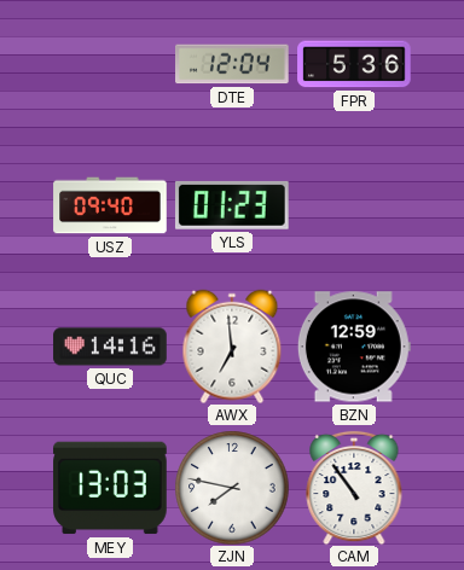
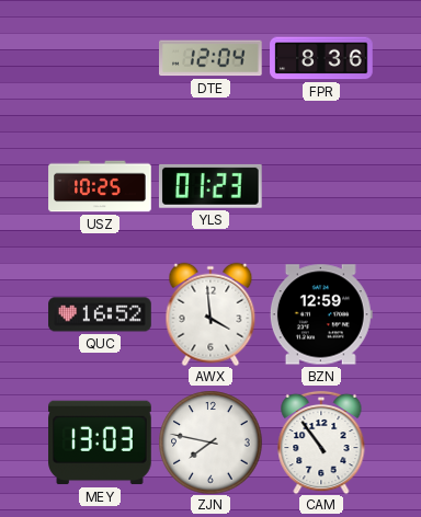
FPR: 5:36 -> 8:36
USZ: 09:40 -> 10:25
QUC: 14:16 -> 16:52
AWX: 6:59 -> 3:59
